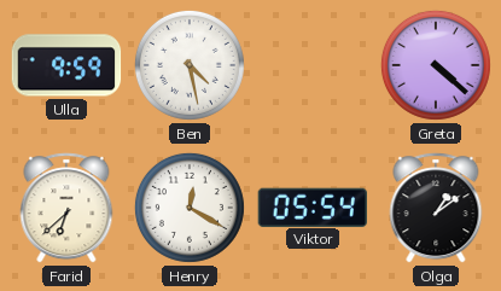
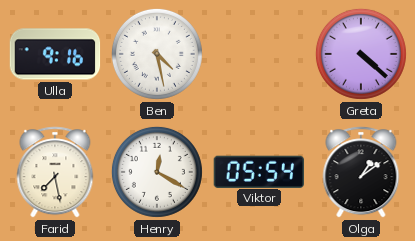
Ulla: 9:59 -> 9:16
Farid: 6:38 -> 7:28
